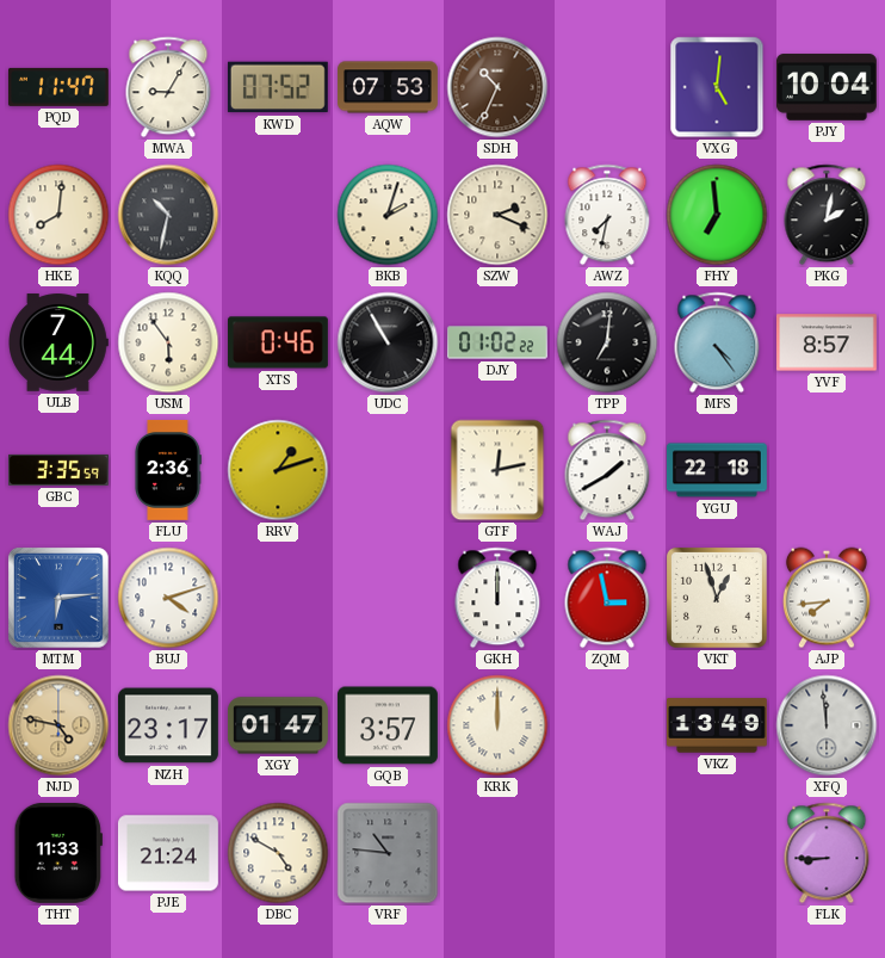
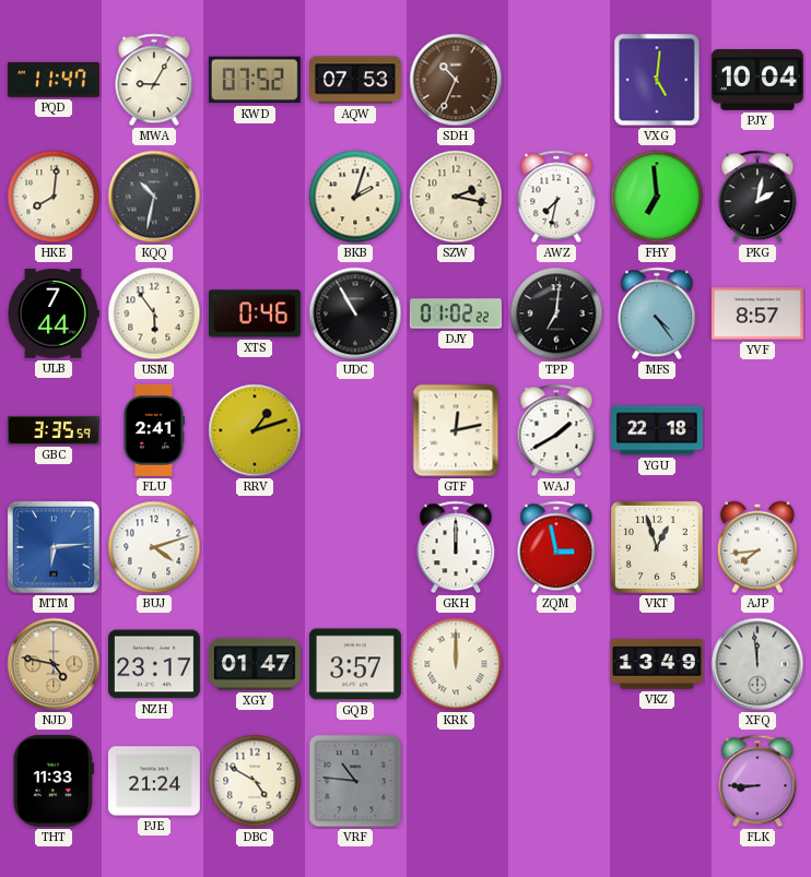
SZW: 2:19 -> 2:17
FLU: 2:36 -> 2:41
